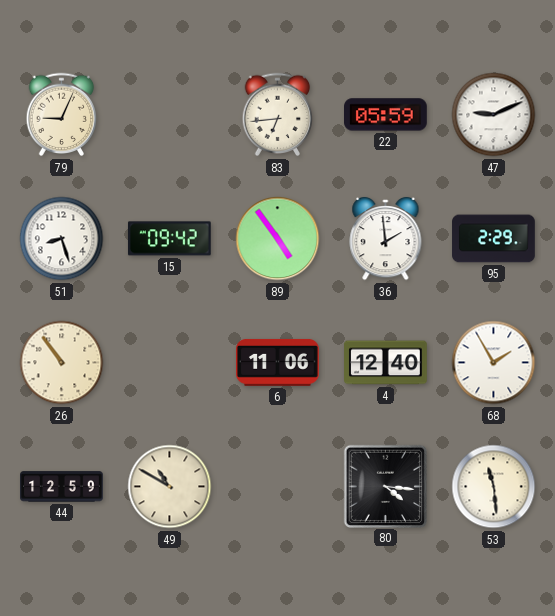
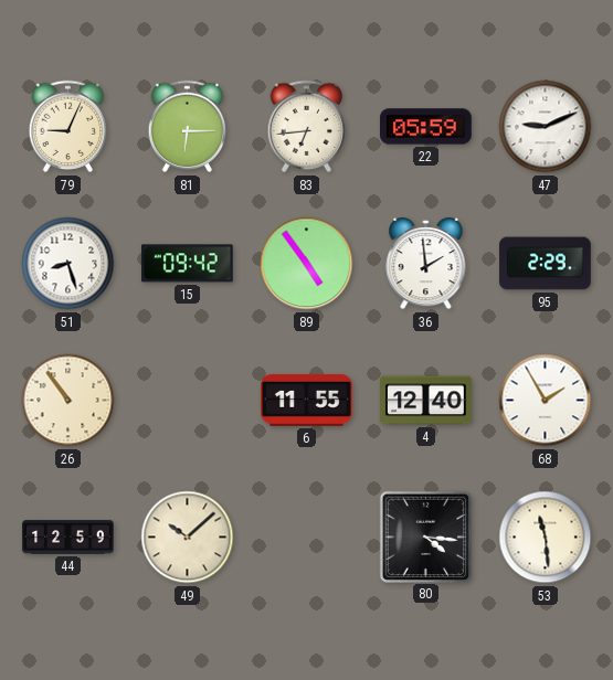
81: none -> 6:15
6: 11:06 -> 11:55
49: 10:50 -> 10:08
